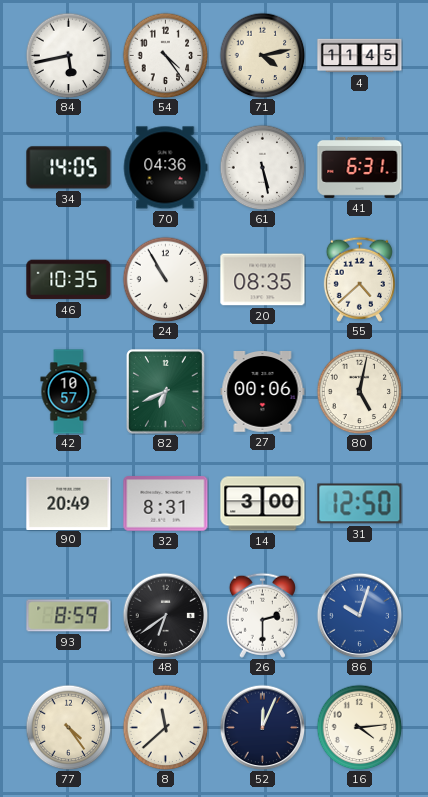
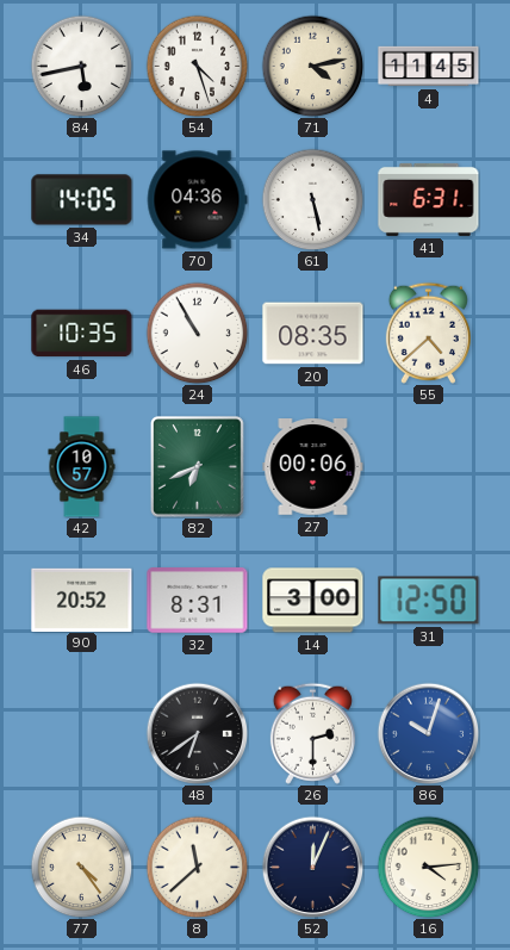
54: 4:24 -> 4:27
80: 5:02 -> none
90: 20:49 -> 20:52
93: 8:59 -> none
